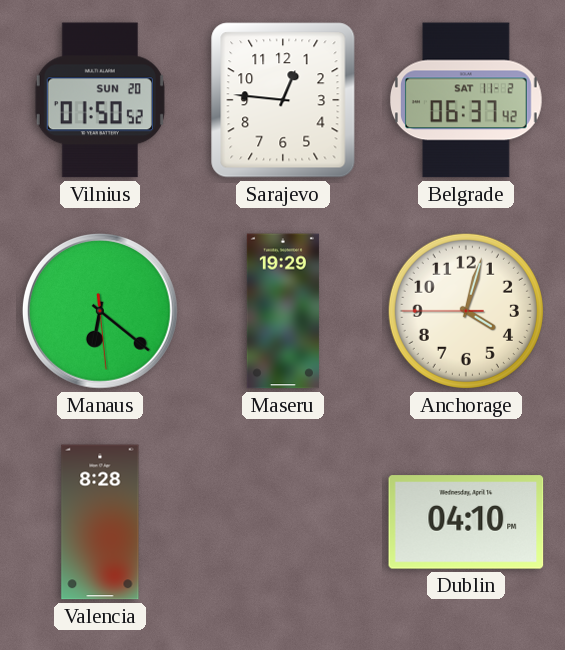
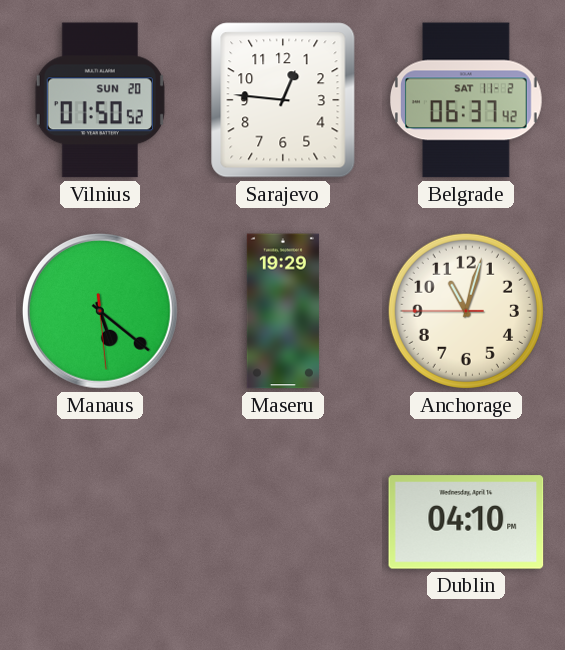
Manaus: 6:21 -> 5:21
Anchorage: 4:02 -> 11:02
Valencia: 8:28 -> none
